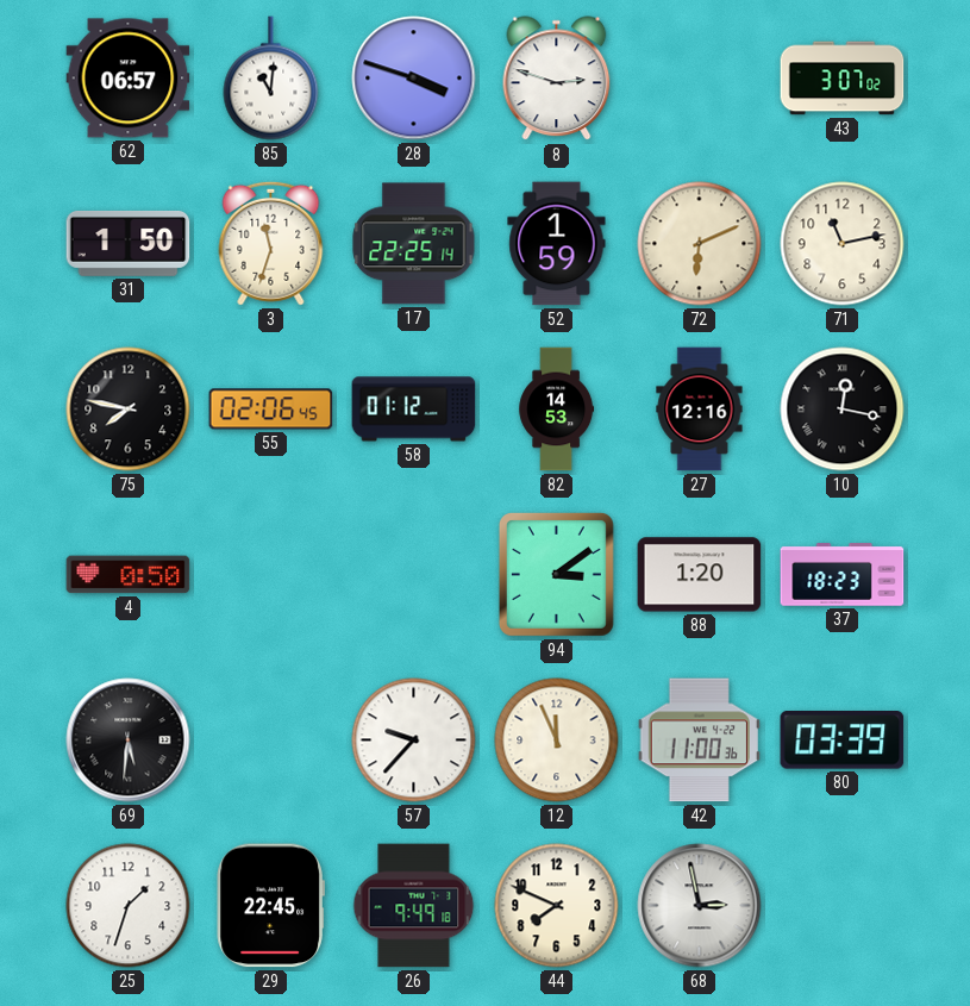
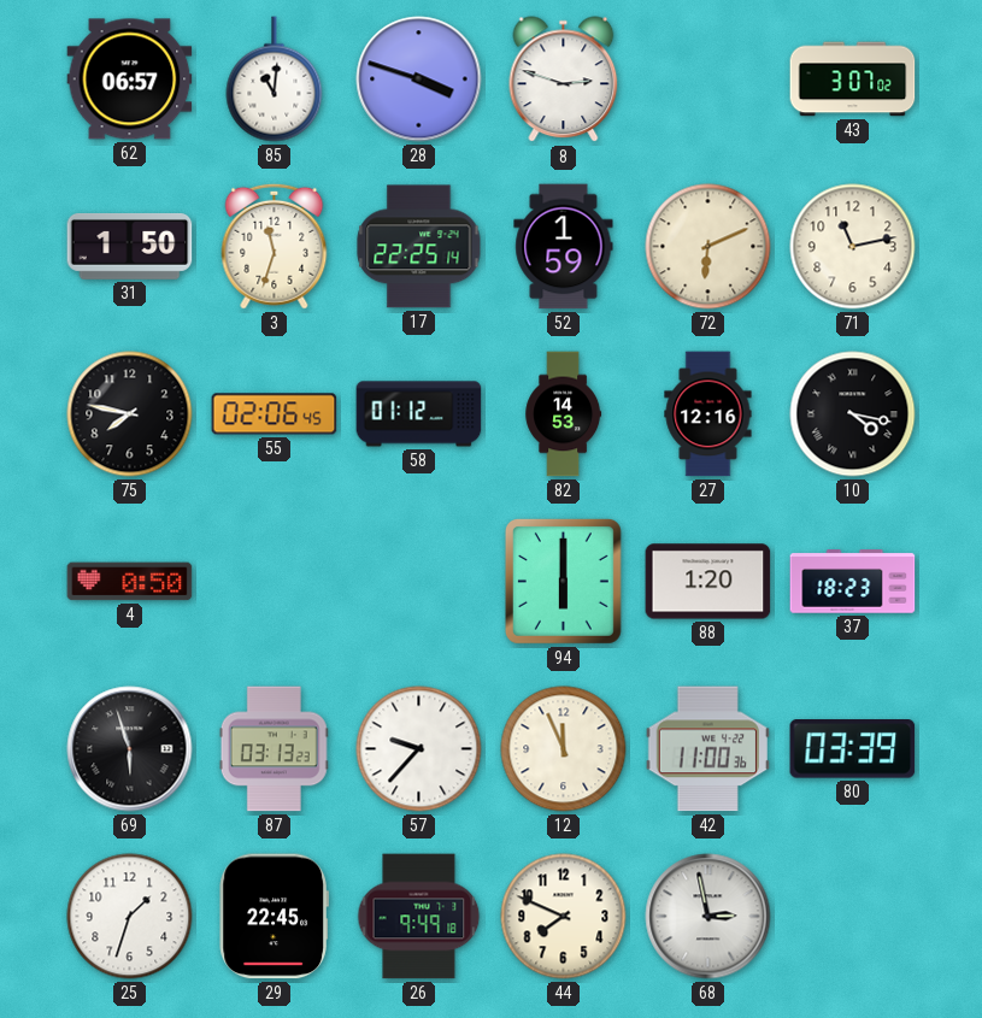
10: 12:17 -> 4:17
94: 3:09 -> 6:00
69: 5:31 -> 5:57
87: none -> 03:13
